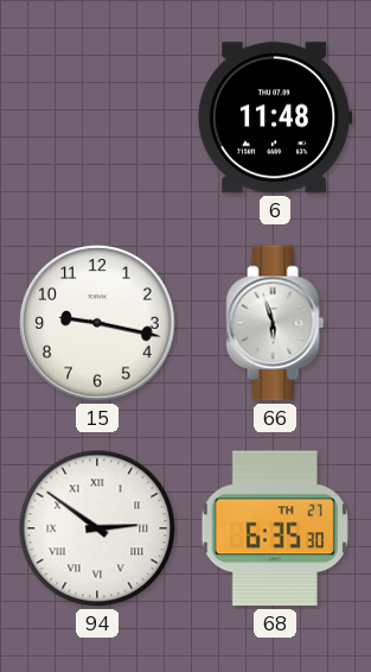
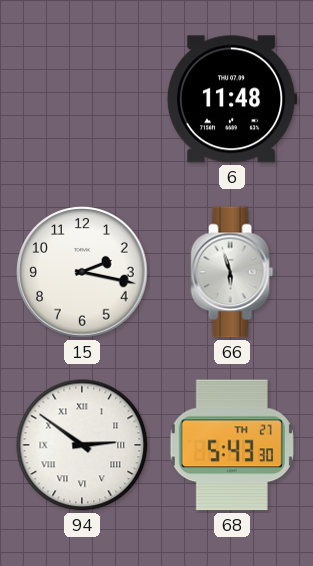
15: 9:17 -> 2:17
68: 6:35 -> 5:43
